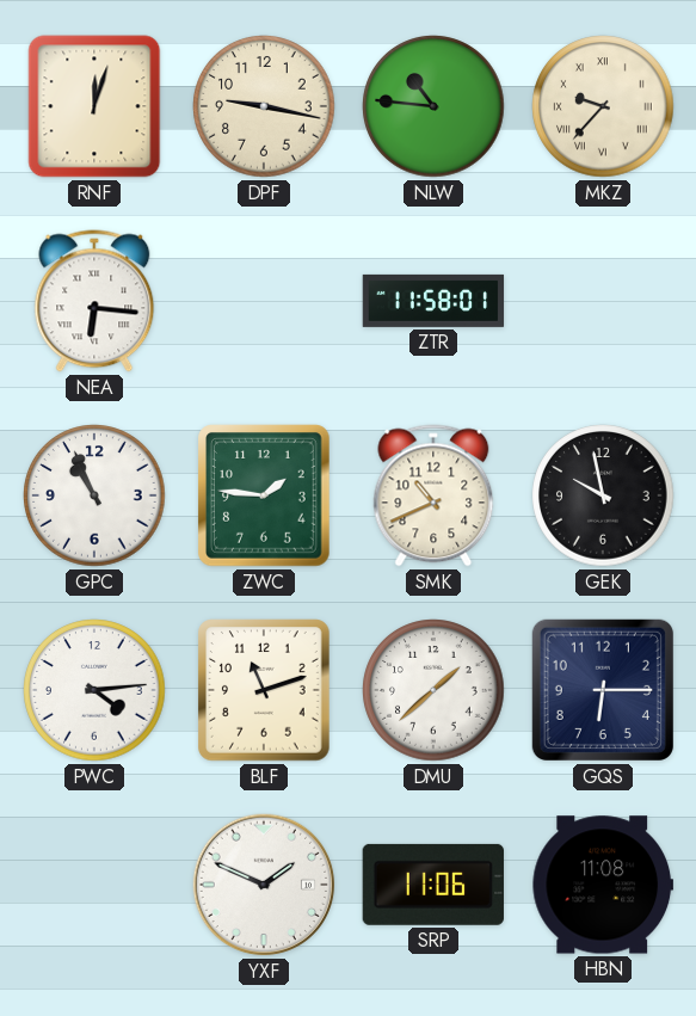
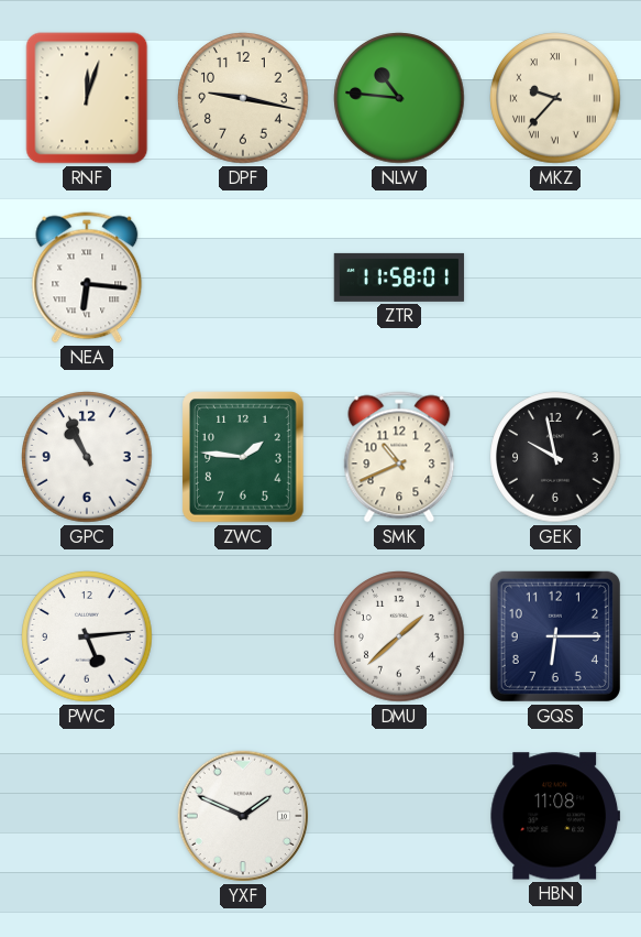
PWC: 4:14 -> 5:14
BLF: 11:12 -> none
SRP: 11:06 -> none
